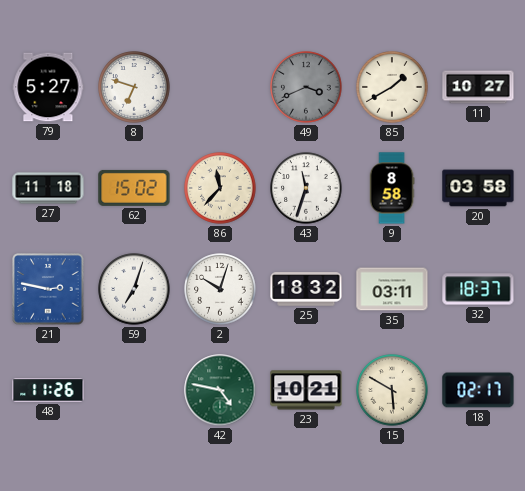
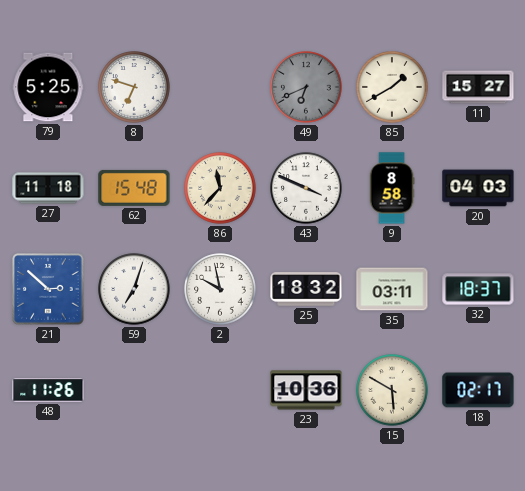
79: 5:27 -> 5:25
49: 3:41 -> 6:41
11: 10:27 -> 15:27
62: 15:02 -> 15:48
43: 11:33 -> 3:49
20: 03:58 -> 04:03
21: 2:47 -> 2:52
2: 10:03 -> 9:58
42: 4:47 -> none
23: 10:21 -> 10:36
